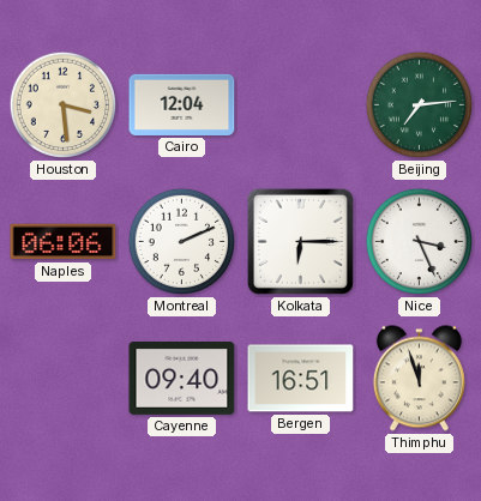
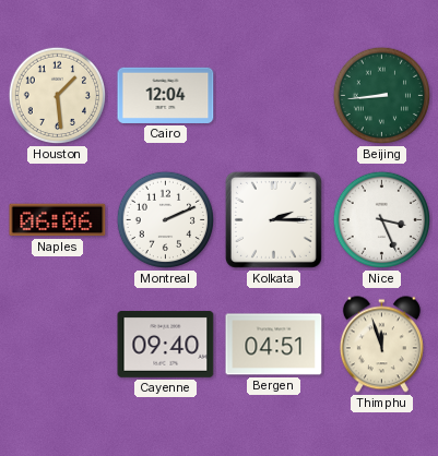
Houston: 3:29 -> 1:29
Beijing: 7:14 -> 8:44
Kolkata: 6:15 -> 2:15
Bergen: 16:51 -> 04:51
